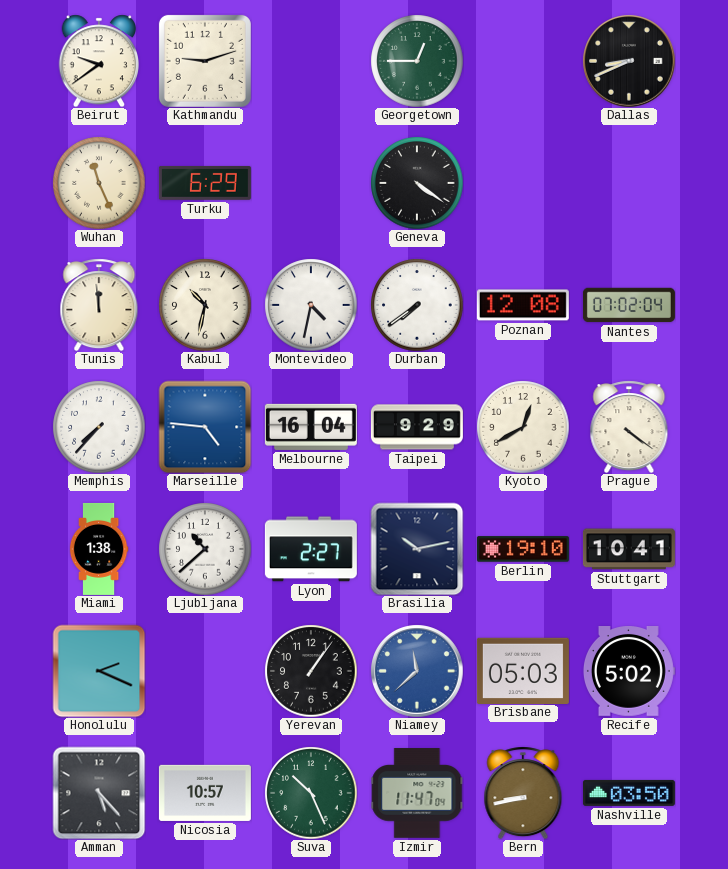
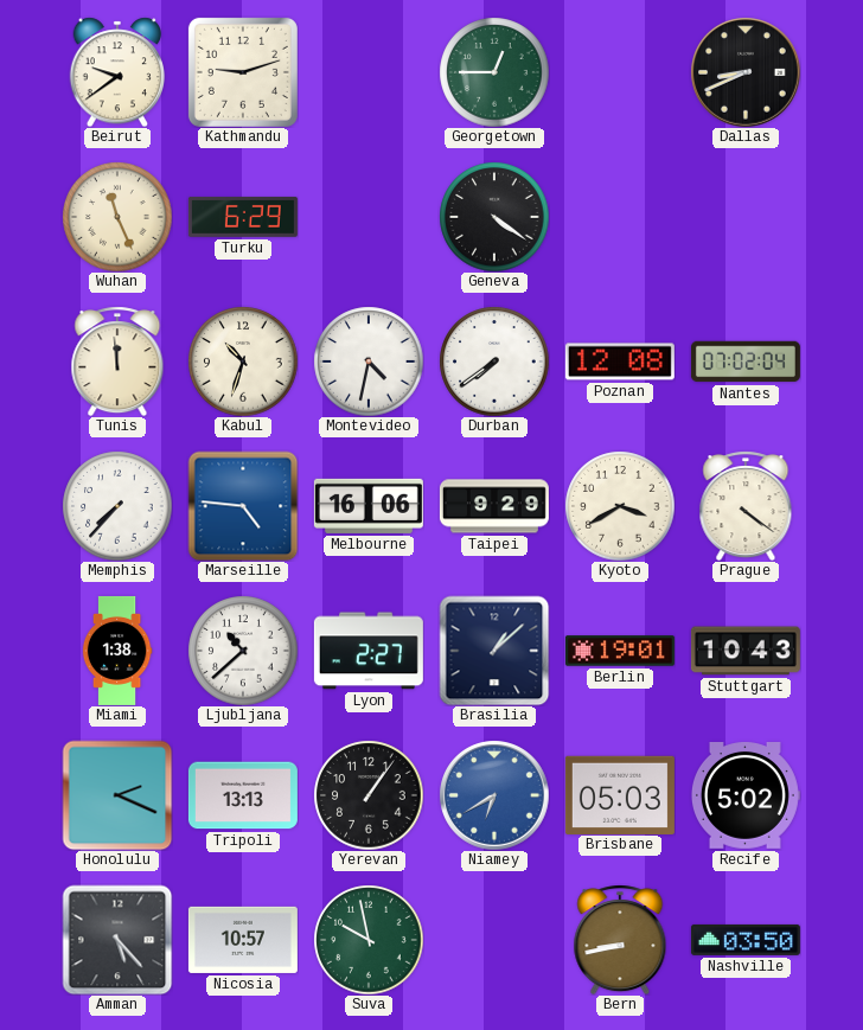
Kabul: 10:32 -> 10:33
Melbourne: 16:04 -> 16:06
Kyoto: 12:40 -> 3:40
Brasilia: 10:13 -> 1:08
Berlin: 19:10 -> 19:01
Stuttgart: 10:41 -> 10:43
Tripoli: none -> 13:13
Niamey: 11:38 -> 6:40
Suva: 10:26 -> 9:58
Izmir: 11:47 -> none
